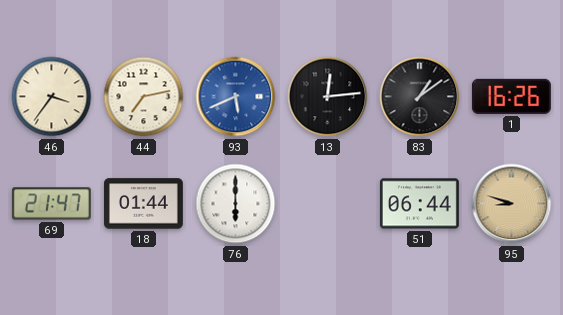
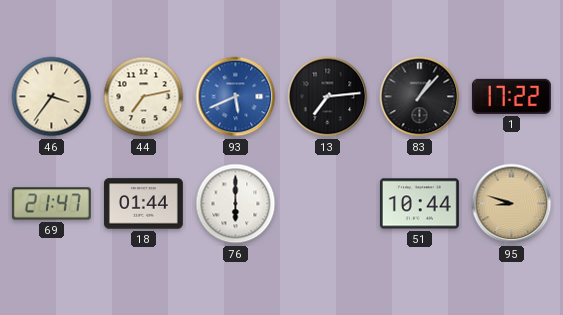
13: 12:14 -> 7:14
83: 1:09 -> 1:07
1: 16:26 -> 17:22
51: 06:44 -> 10:44
